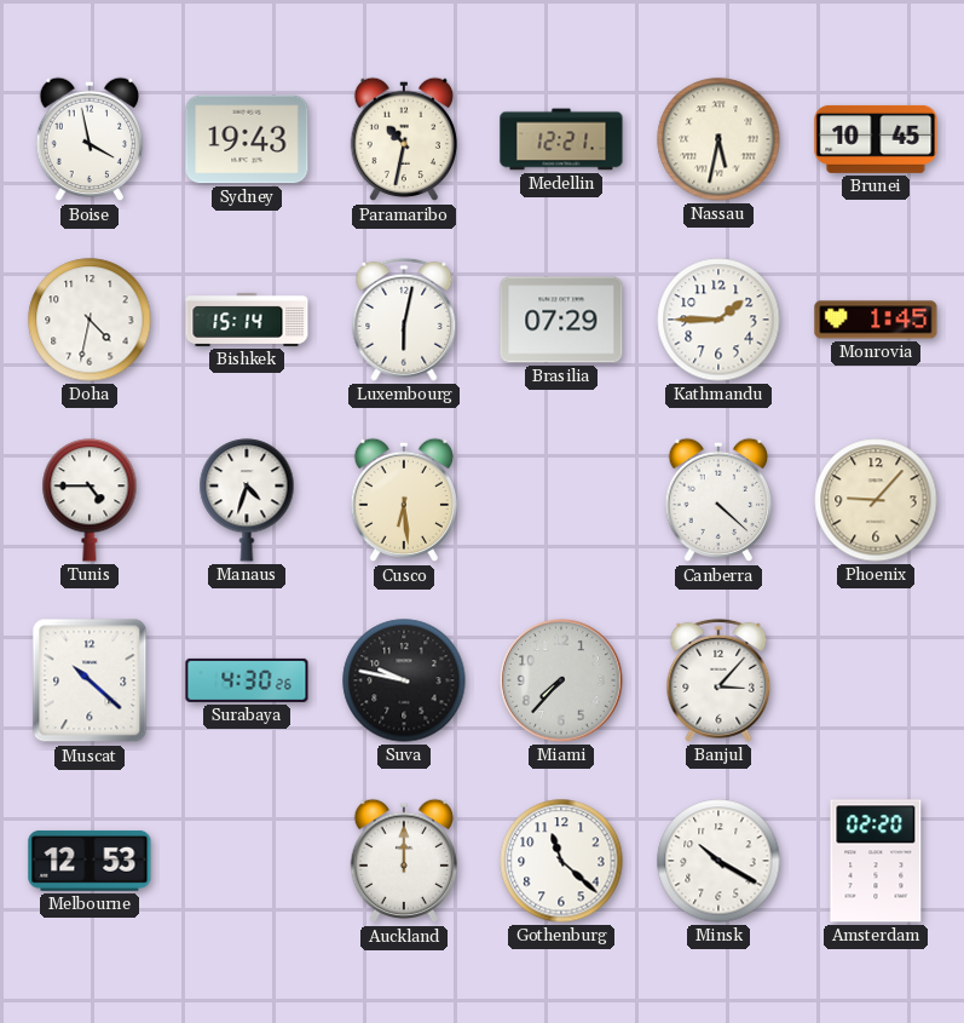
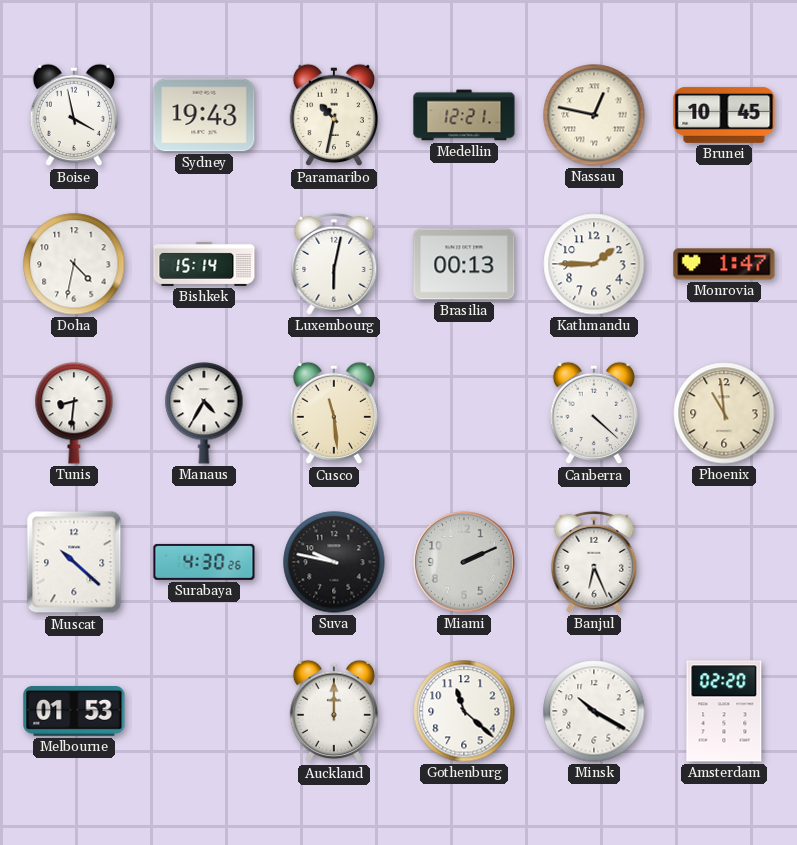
Nassau: 5:32 -> 12:47
Brasilia: 07:29 -> 00:13
Monrovia: 1:45 -> 1:47
Tunis: 4:45 -> 8:31
Manaus: 4:33 -> 4:35
Cusco: 6:29 -> 11:29
Phoenix: 9:07 -> 10:59
Miami: 7:37 -> 2:11
Banjul: 3:07 -> 6:26
Melbourne: 12:53 -> 01:53
